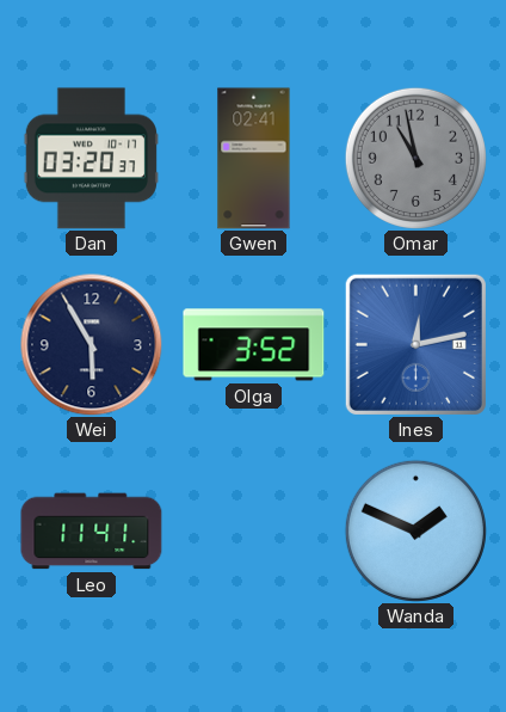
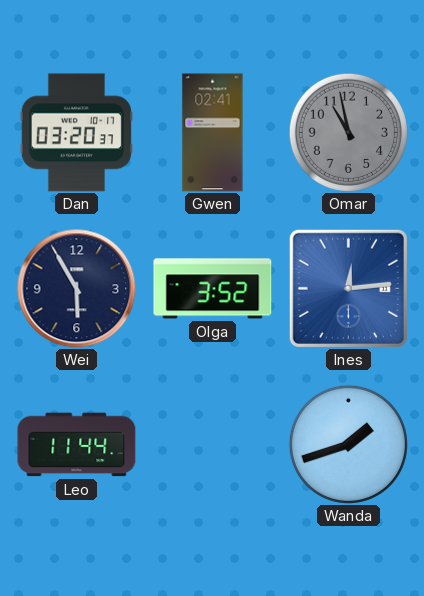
Ines: 12:13 -> 12:14
Leo: 11:41 -> 11:44
Wanda: 1:49 -> 1:42
